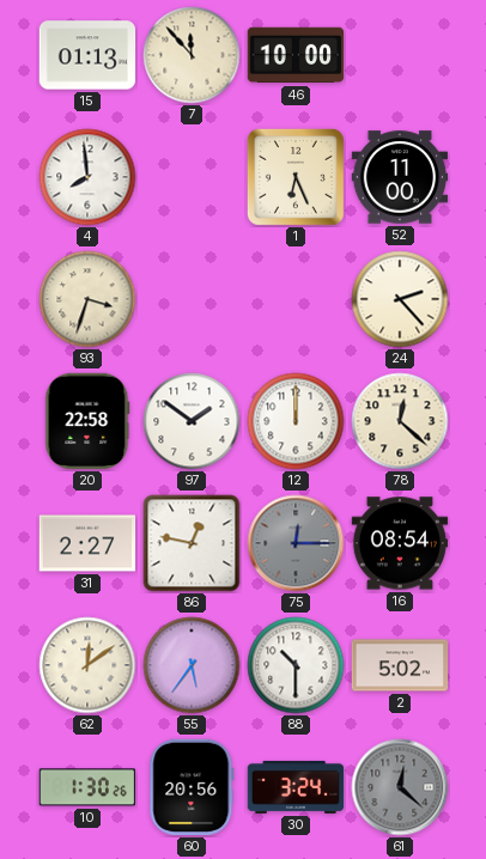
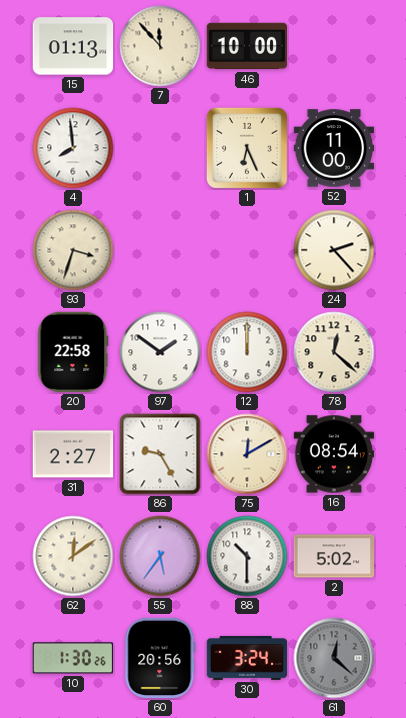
86: 12:47 -> 9:25
75: 12:15 -> 12:10
75 dial: grey -> cream
